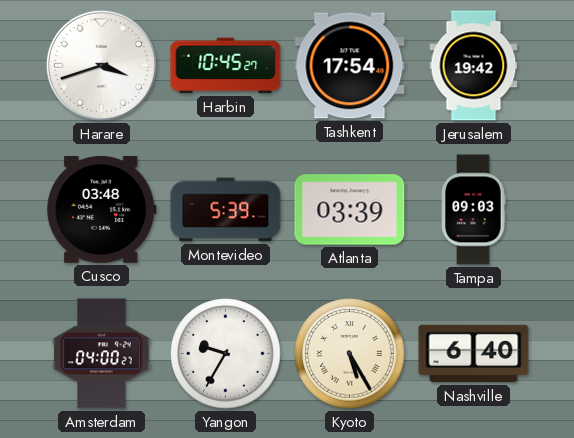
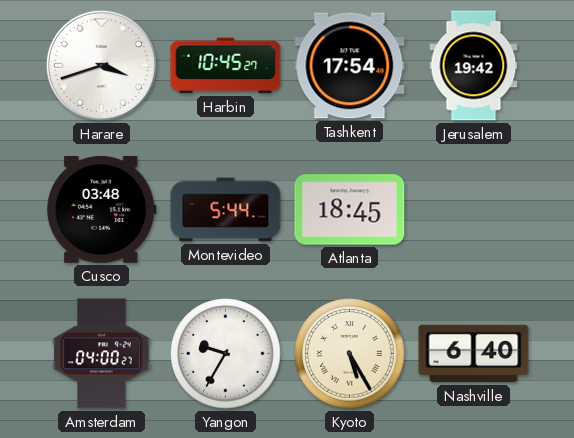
Montevideo: 5:39 -> 5:44
Atlanta: 03:39 -> 18:45
Tampa: 09:03 -> none
